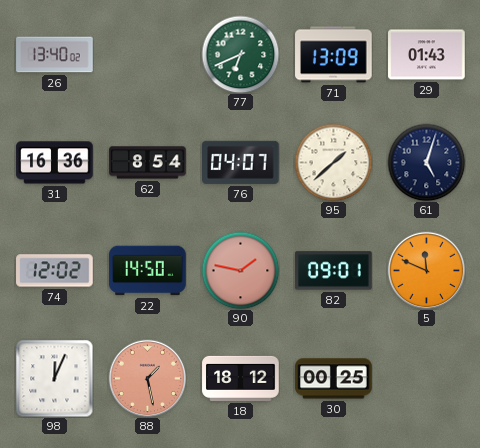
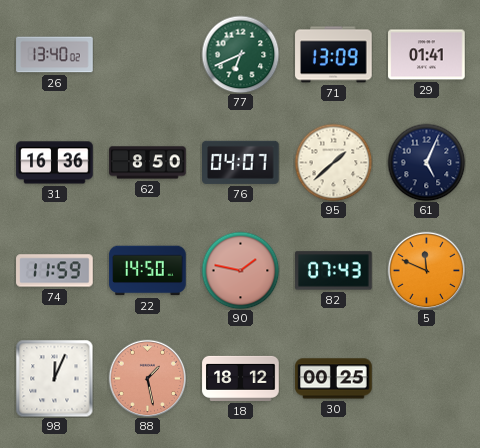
29: 01:43 -> 01:41
62: 8:54 -> 8:50
61: 5:03 -> 5:04
74: 12:02 -> 11:59
82: 09:01 -> 07:43
